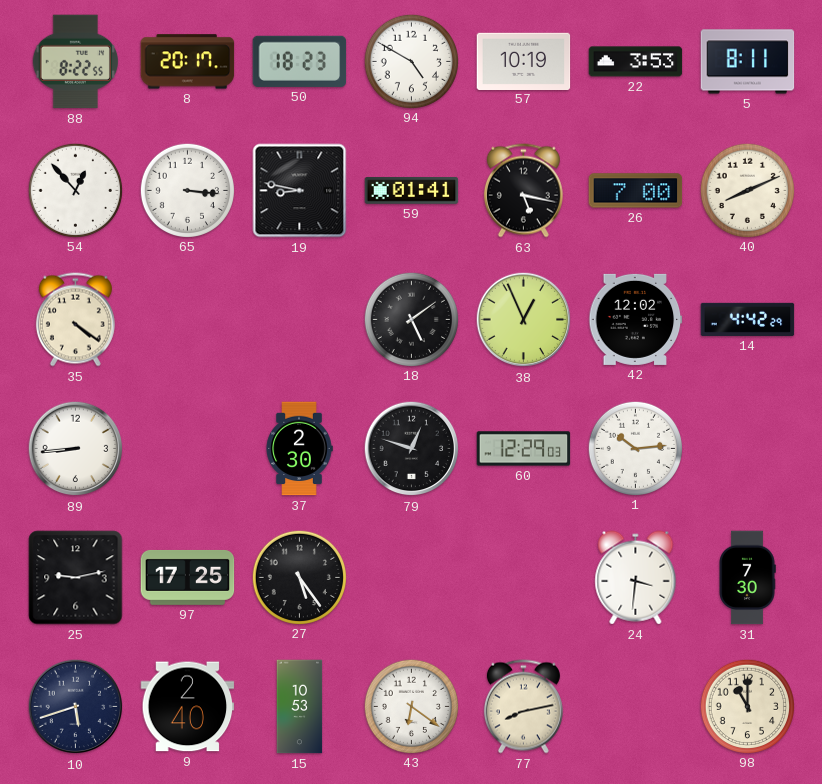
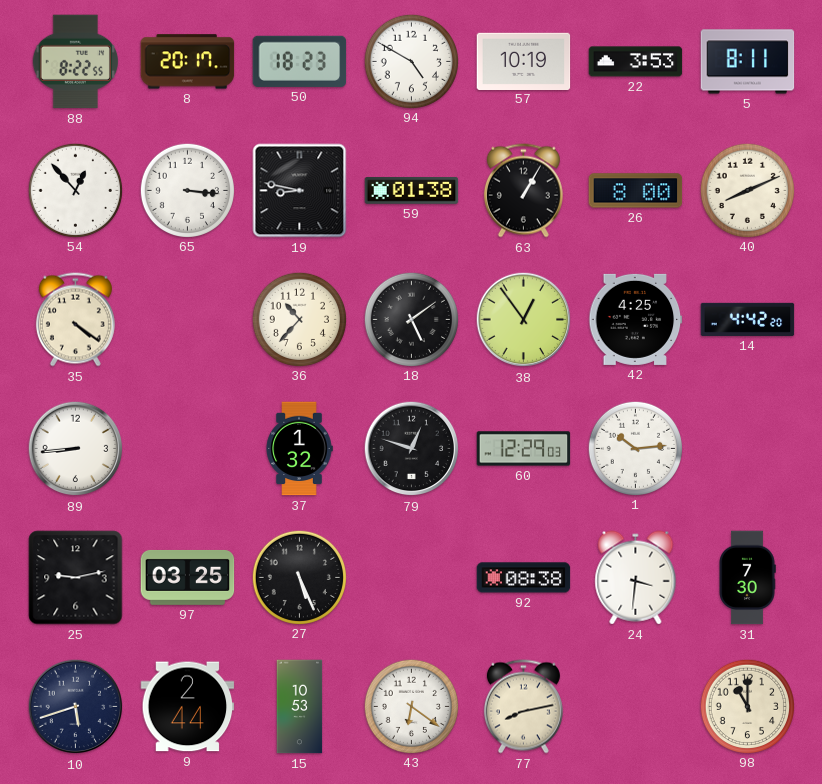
59: 01:41 -> 01:38
63: 5:17 -> 1:05
26: 7:00 -> 8:00
36: none -> 10:37
38: 12:56 -> 12:54
42: 12:02 -> 4:25
14: 4:42:29 -> 4:42:20
37: 2:30 -> 1:32
97: 17:25 -> 03:25
27: 5:24 -> 5:26
92: none -> 08:38
9: 2:40 -> 2:44
